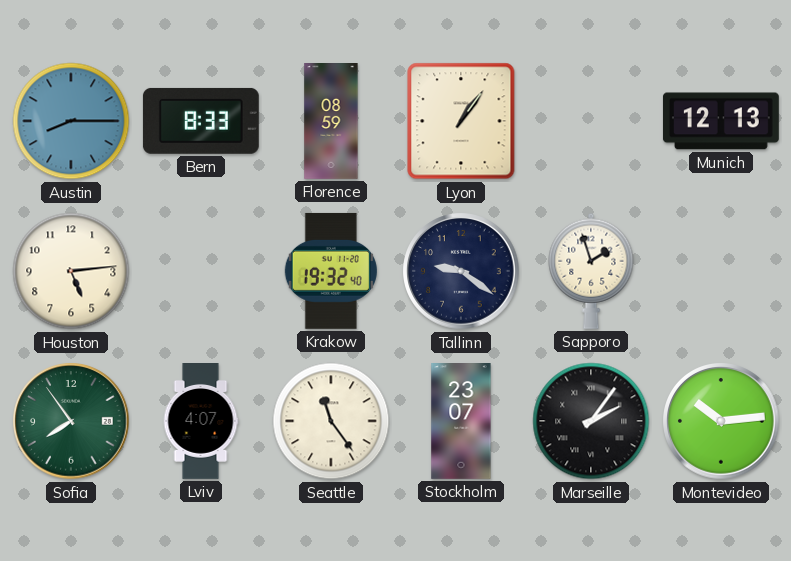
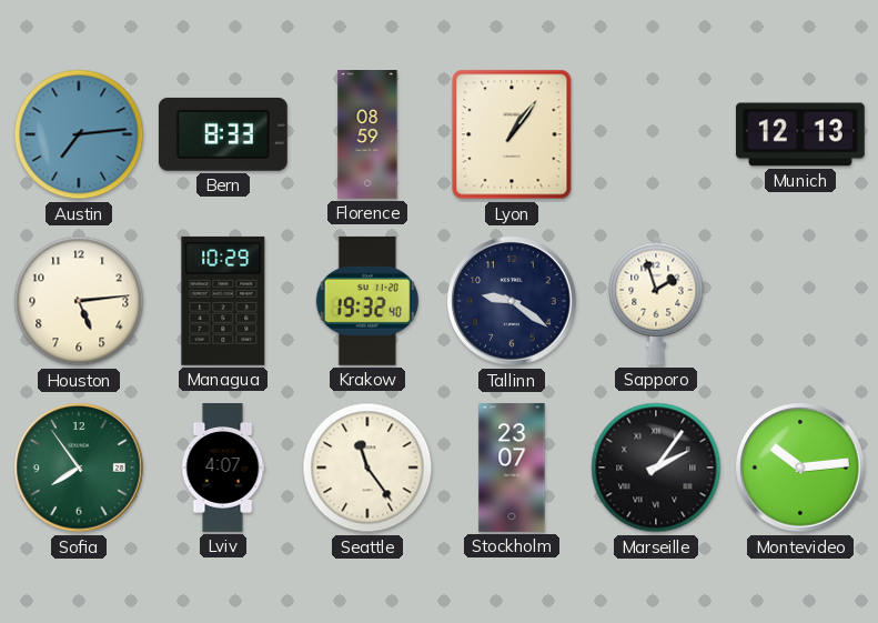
Austin: 8:15 -> 7:14
Managua: none -> 10:29
